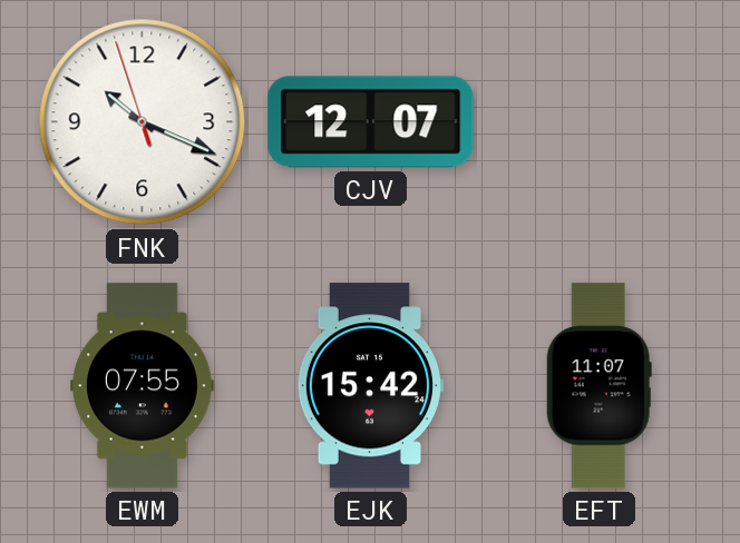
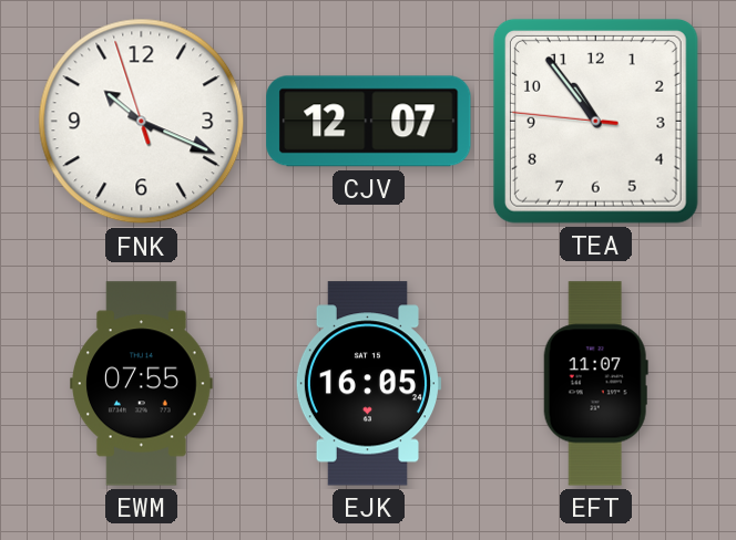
TEA: none -> 10:53
EJK: 15:42 -> 16:05
